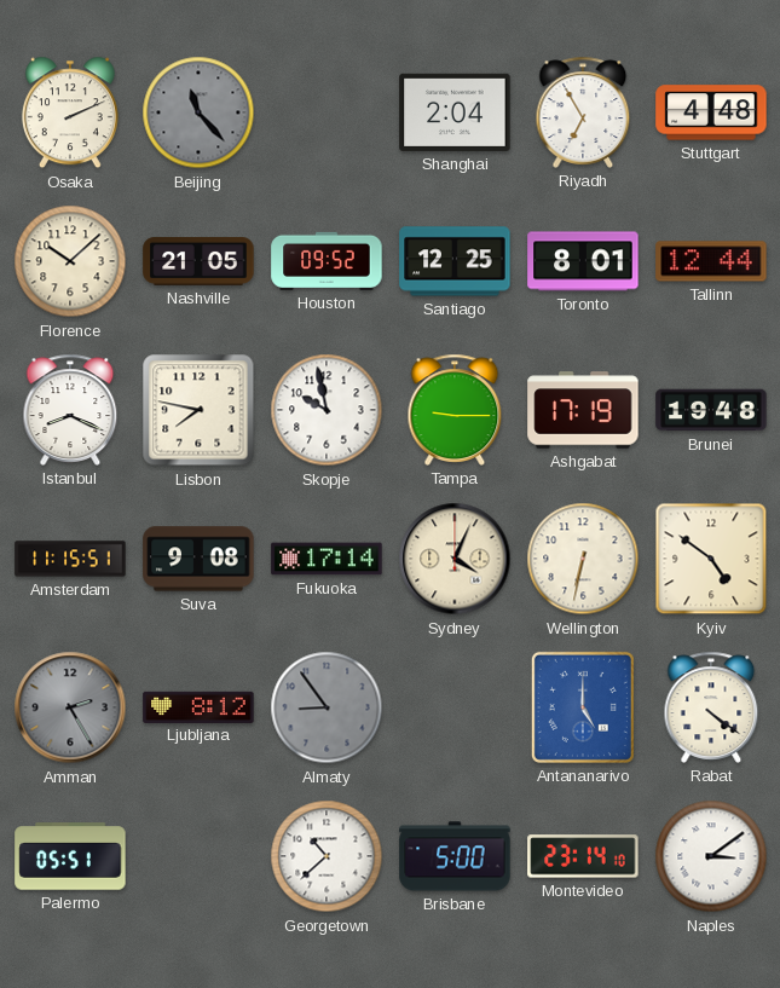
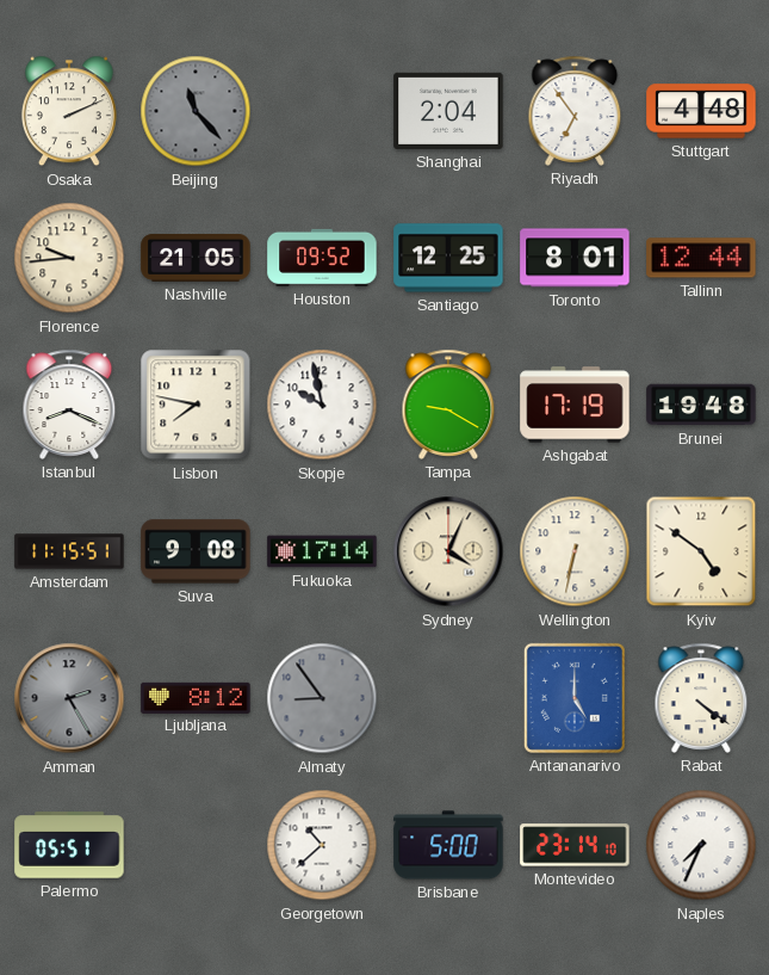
Riyadh: 6:55 -> 6:54
Florence: 10:08 -> 9:44
Tampa: 9:15 -> 9:20
Naples: 3:09 -> 7:34
